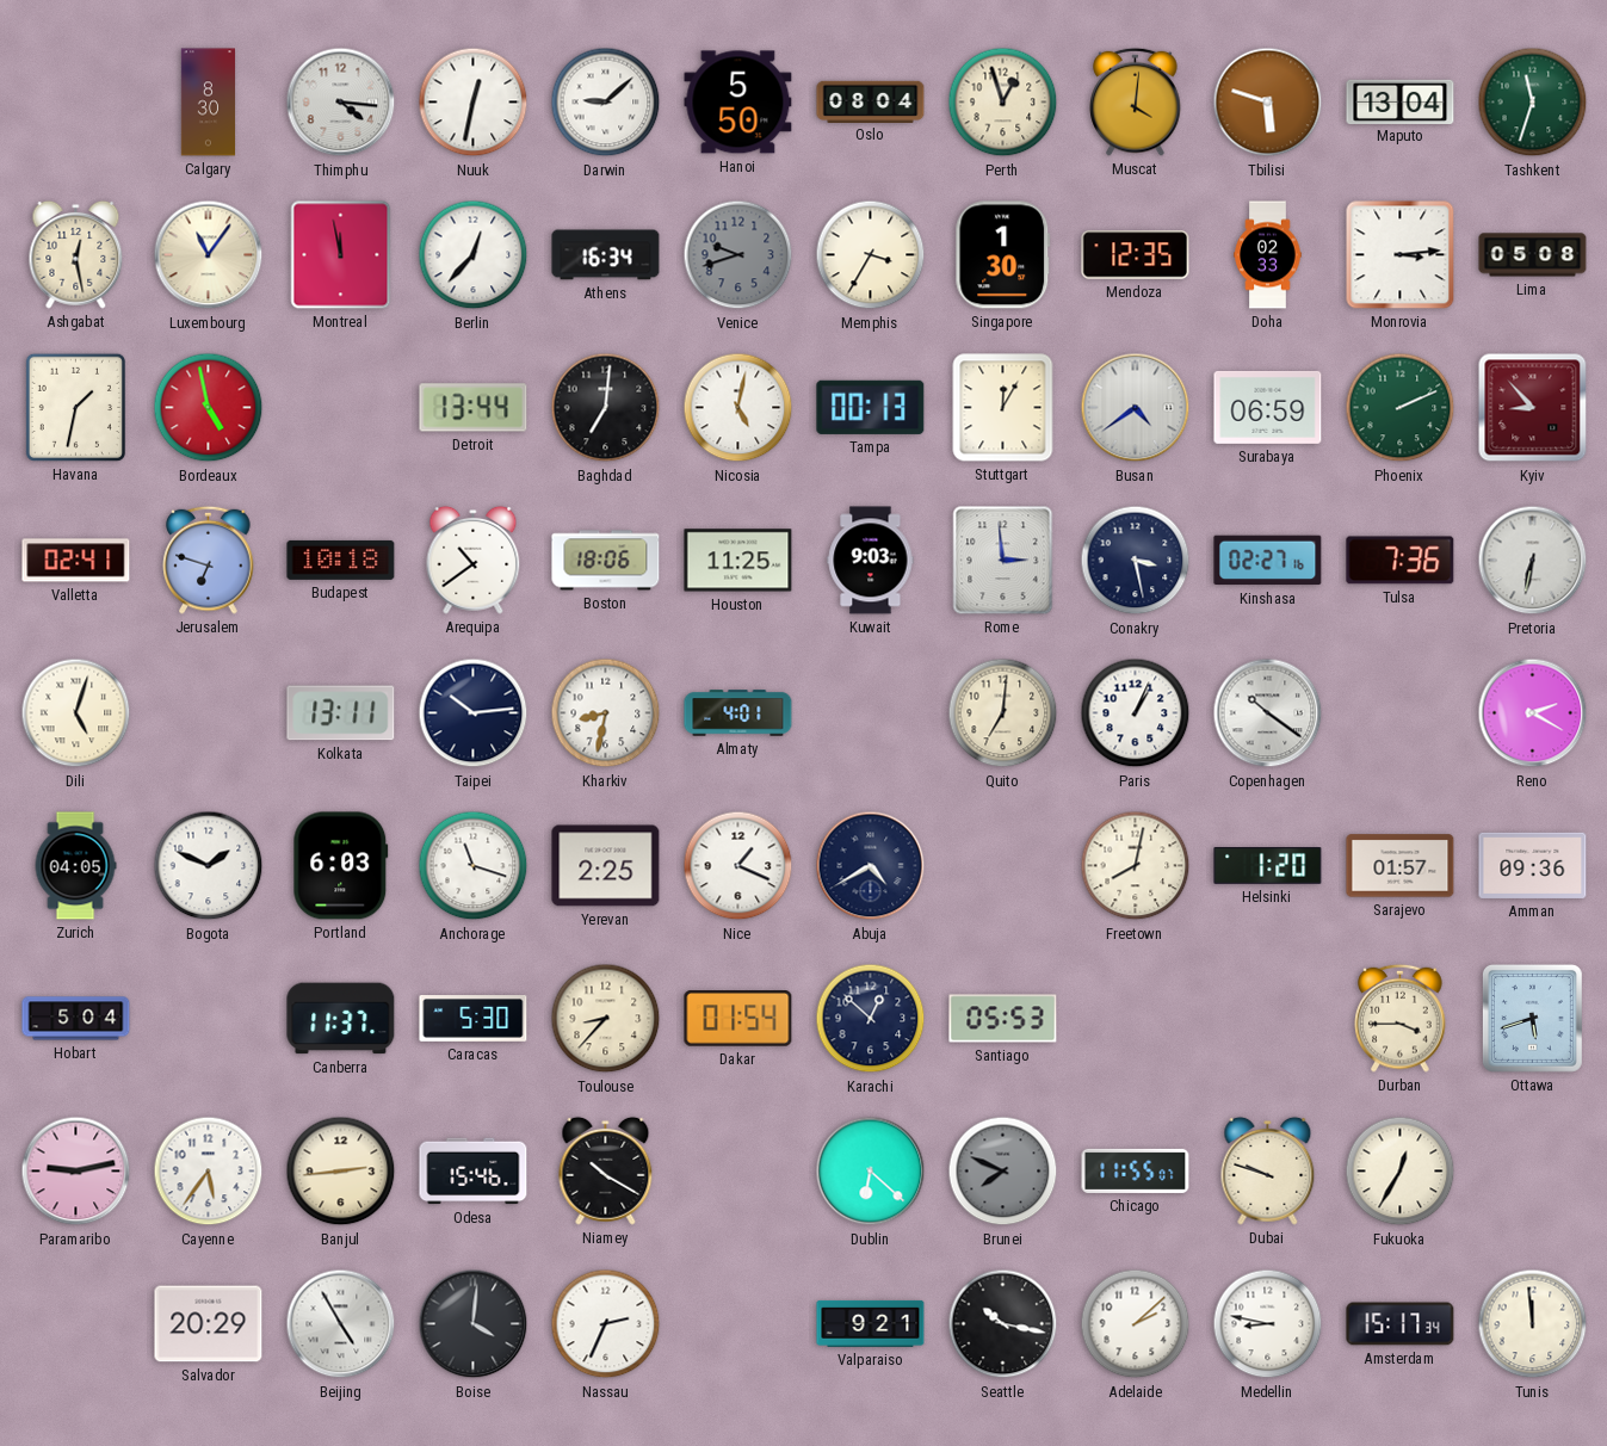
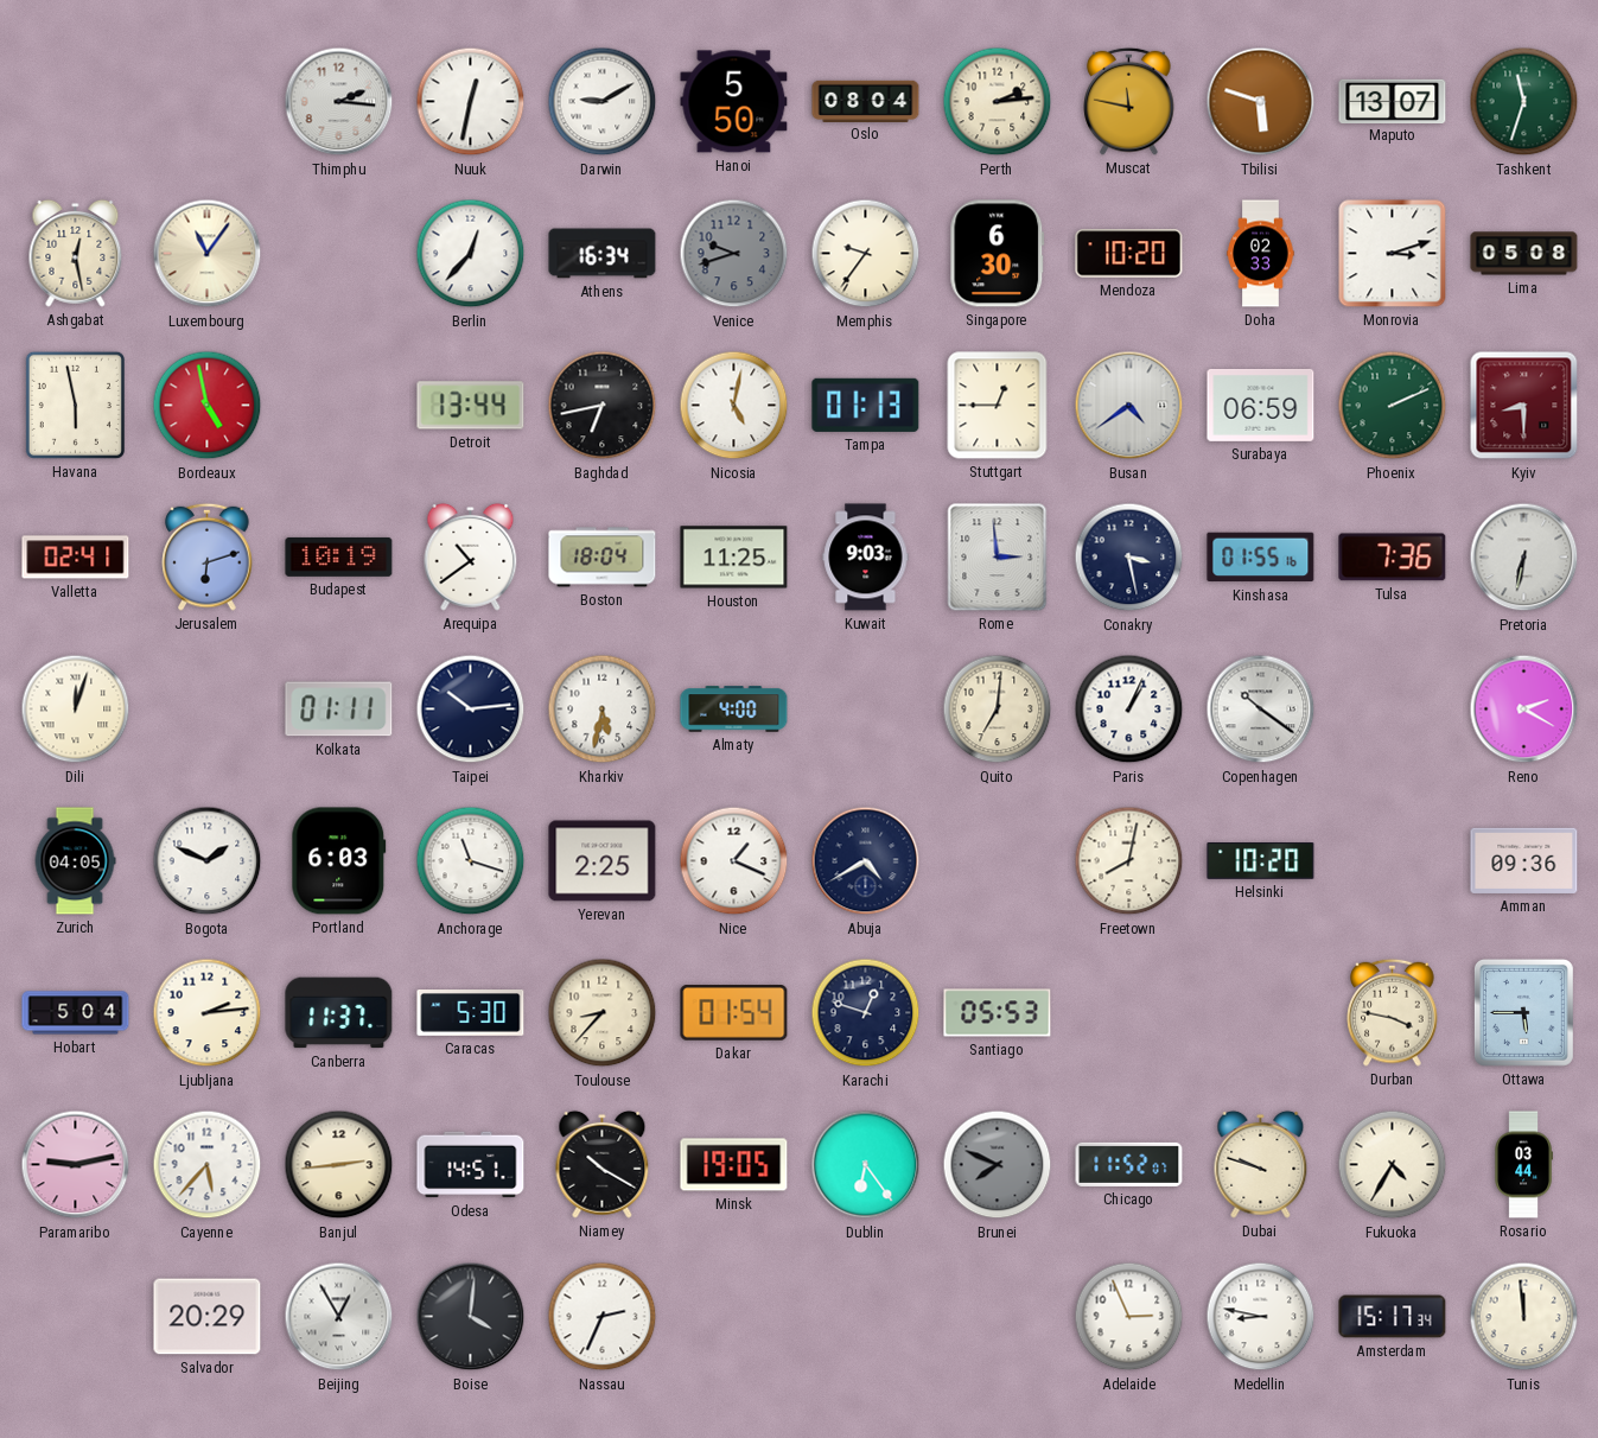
Calgary: 8:30 -> none
Thimphu: 4:16 -> 2:16
Darwin: 9:08 -> 9:10
Perth: 12:57 -> 2:14
Muscat: 4:01 -> 11:47
Maputo: 13:04 -> 13:07
Montreal: 11:58 -> none
Memphis: 3:35 -> 9:36
Singapore: 1:30 -> 6:30
Mendoza: 12:35 -> 10:20
Monrovia: 3:14 -> 3:12
Havana: 1:32 -> 5:58
Baghdad: 7:01 -> 6:43
Tampa: 00:13 -> 01:13
Stuttgart: 12:05 -> 12:45
Kyiv: 8:53 -> 8:30
Jerusalem: 6:48 -> 6:12
Budapest: 10:18 -> 10:19
Boston: 18:06 -> 18:04
Kinshasa: 02:27 -> 01:55
Dili: 5:03 -> 12:03
Kolkata: 13:11 -> 01:11
Kharkiv: 8:32 -> 5:32
Almaty: 4:01 -> 4:00
Helsinki: 1:20 -> 10:20
Sarajevo: 01:57 -> none
Ljubljana: none -> 2:14
Karachi: 12:52 -> 12:48
Durban: 3:45 -> 3:47
Ottawa: 5:42 -> 5:45
Cayenne: 5:36 -> 5:37
Odesa: 15:46 -> 14:51
Minsk: none -> 19:05
Dublin: 6:22 -> 6:24
Chicago: 11:55 -> 11:52
Fukuoka: 12:35 -> 4:35
Rosario: none -> 03:44
Beijing: 4:55 -> 12:55
Valparaiso: 9:21 -> none
Seattle: 10:17 -> none
Adelaide: 2:08 -> 2:56
